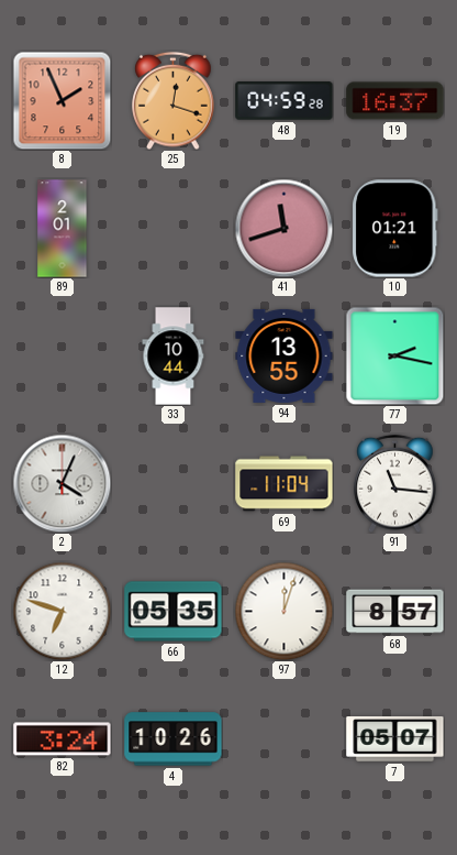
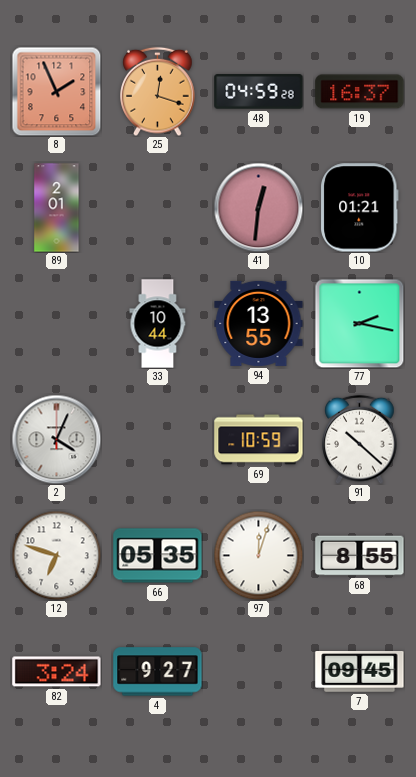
41: 11:42 -> 12:31
69: 11:04 -> 10:59
91: 11:16 -> 10:22
68: 8:57 -> 8:55
4: 10:26 -> 9:27
7: 05:07 -> 09:45
